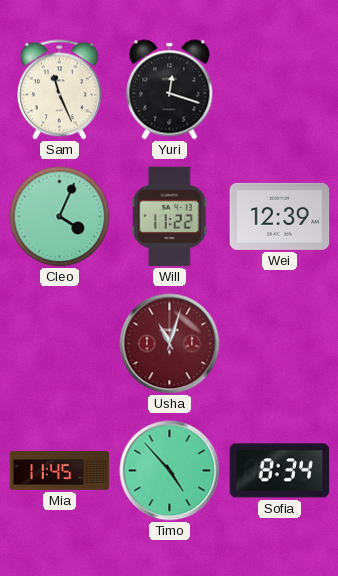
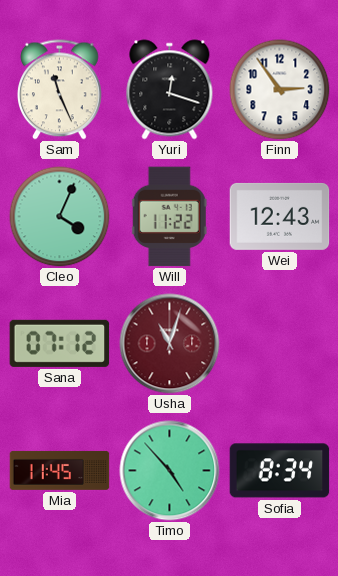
Finn: none -> 2:54
Wei: 12:39 -> 12:43
Sana: none -> 07:12
